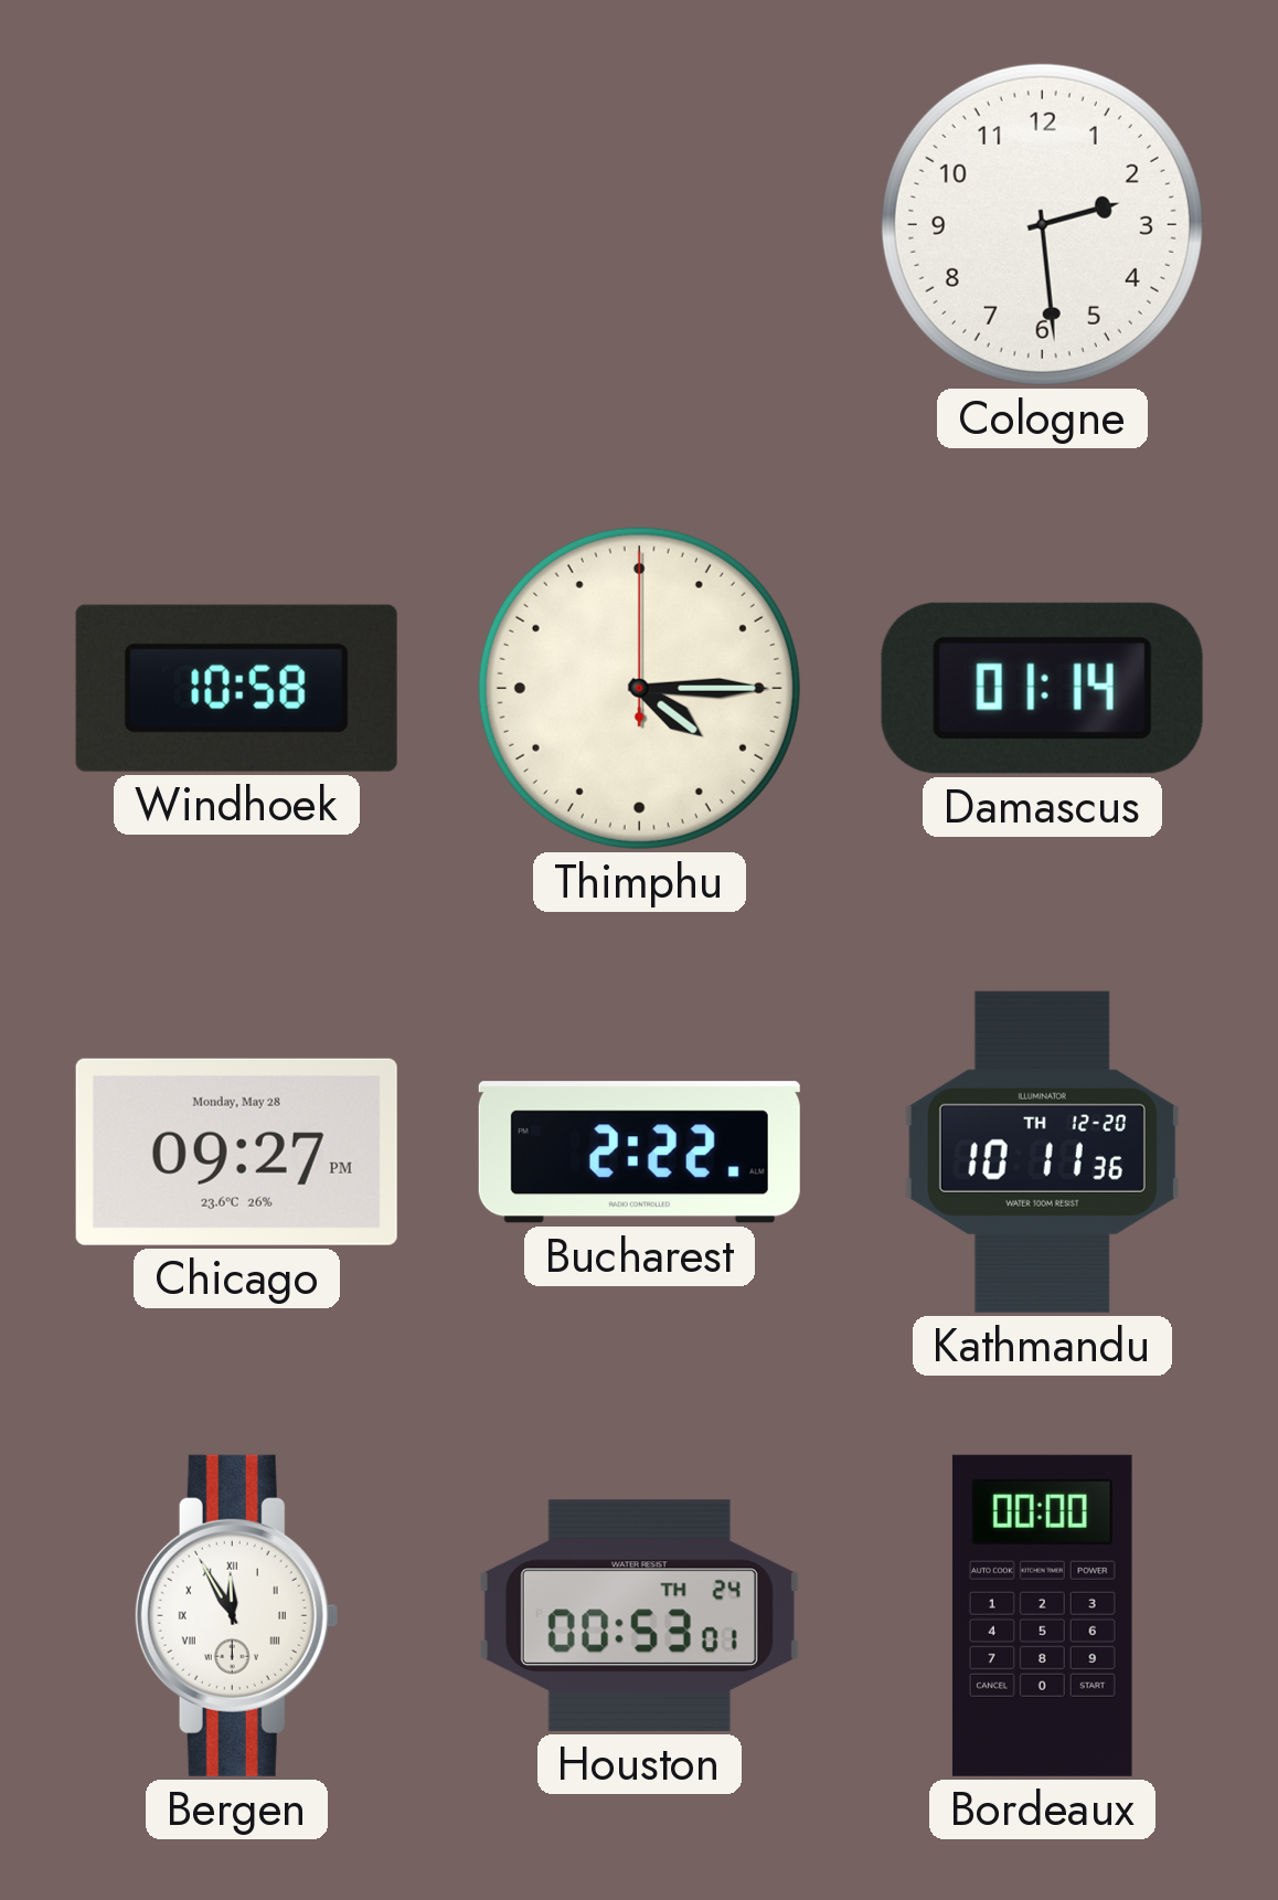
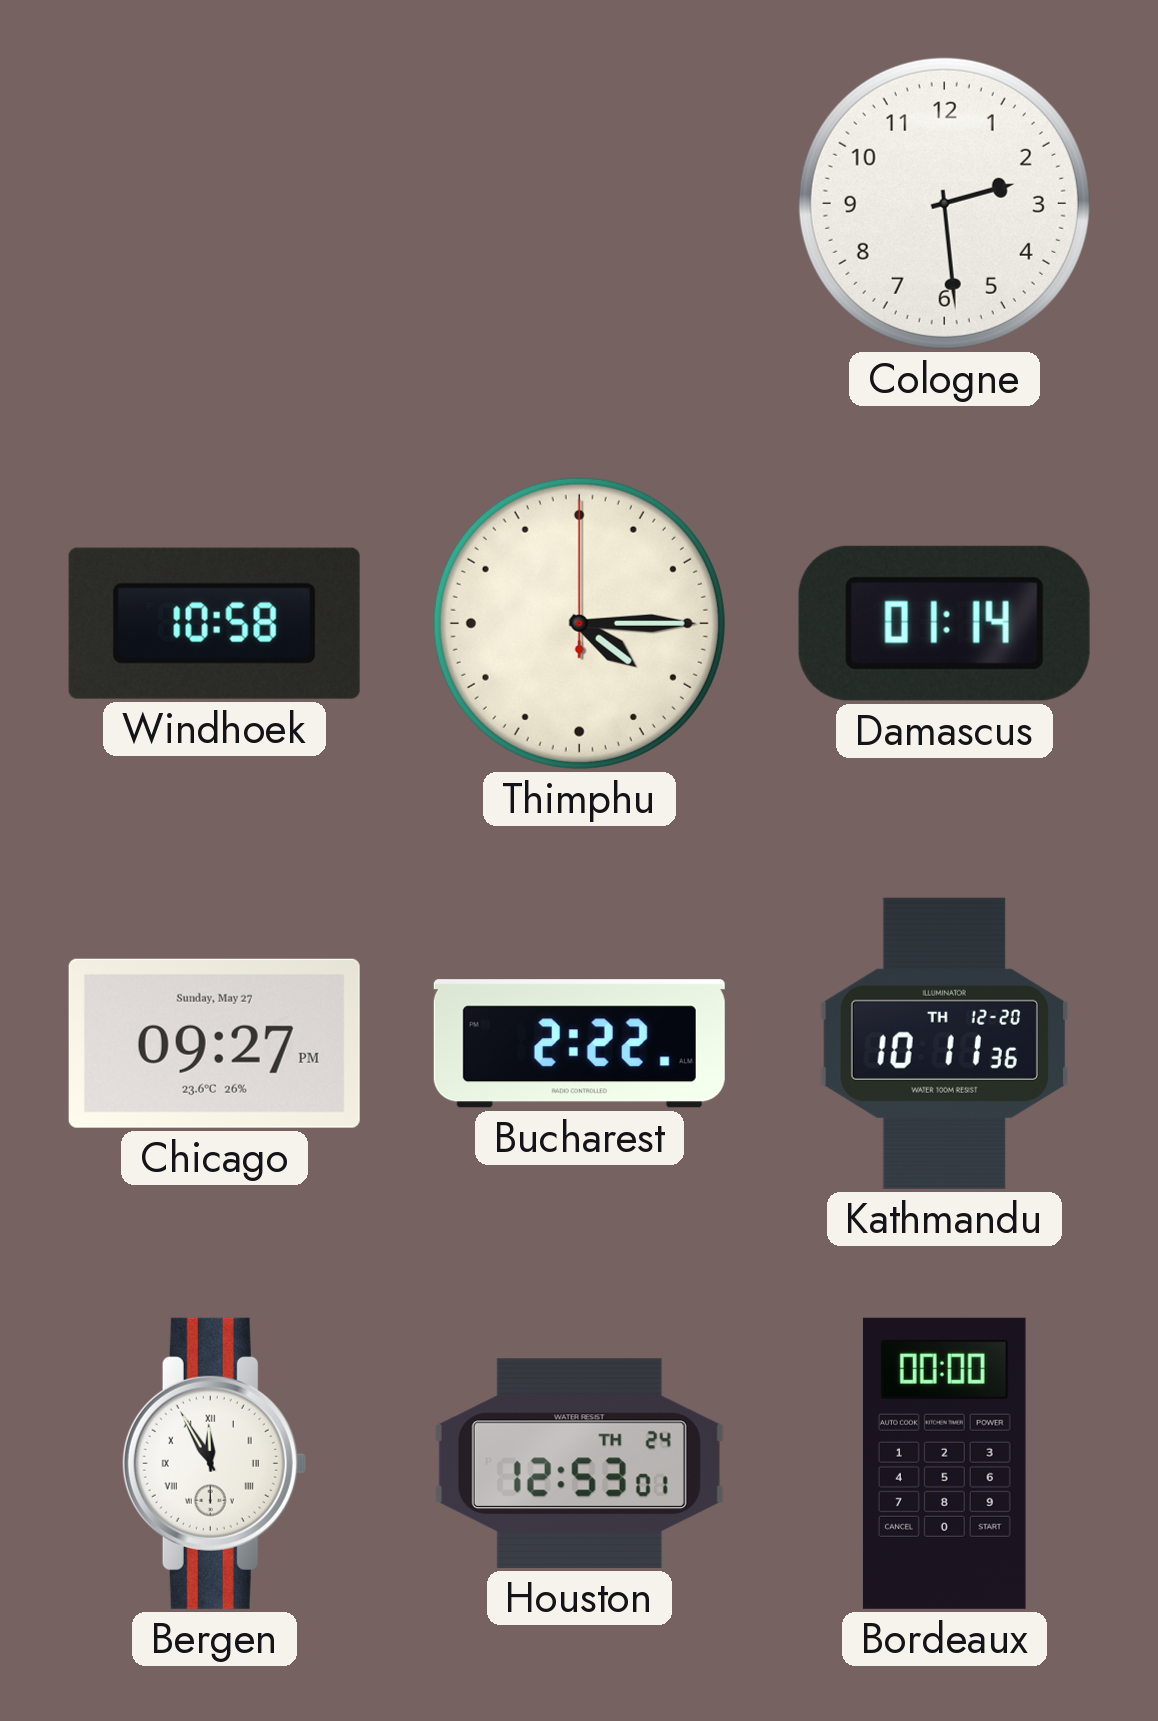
Chicago date: Monday, May 28 -> Sunday, May 27
Houston: 00:53 -> 12:53
